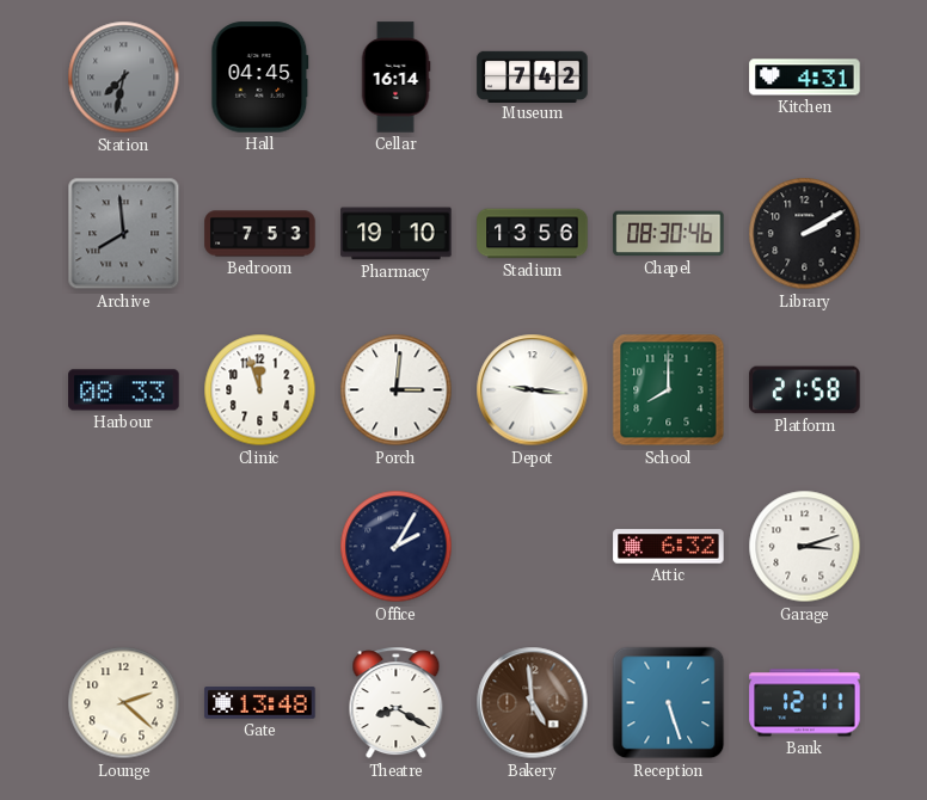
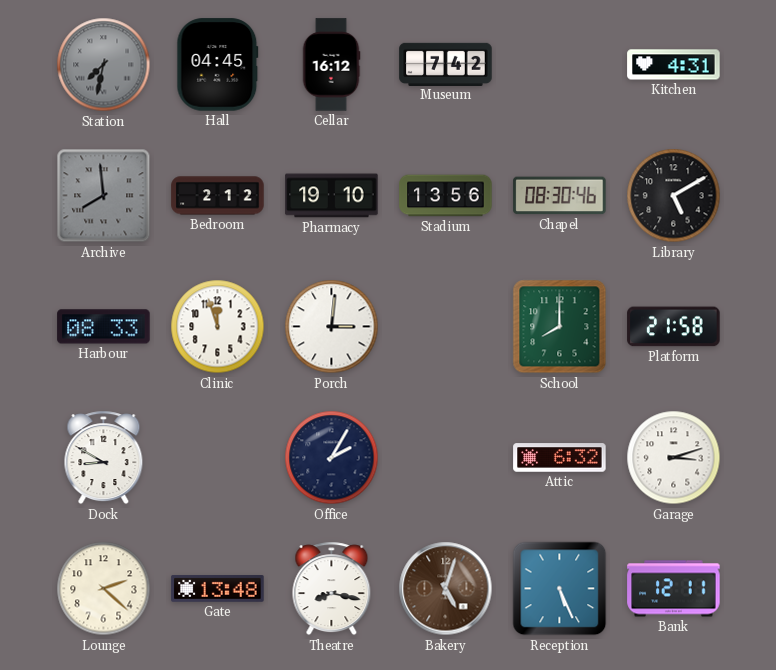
Cellar: 16:14 -> 16:12
Bedroom: 7:53 -> 2:12
Library: 2:10 -> 5:10
Depot: 9:16 -> none
Dock: none -> 8:50
Theatre: 8:20 -> 8:17
Bakery: 4:59 -> 5:03
Reception: 5:27 -> 5:26
